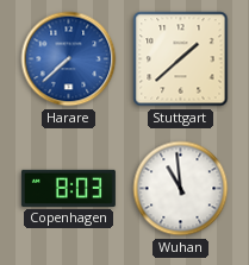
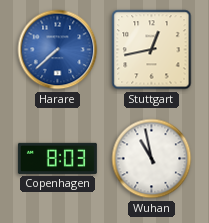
Stuttgart: 1:38 -> 12:43
Wuhan: 10:59 -> 10:58
